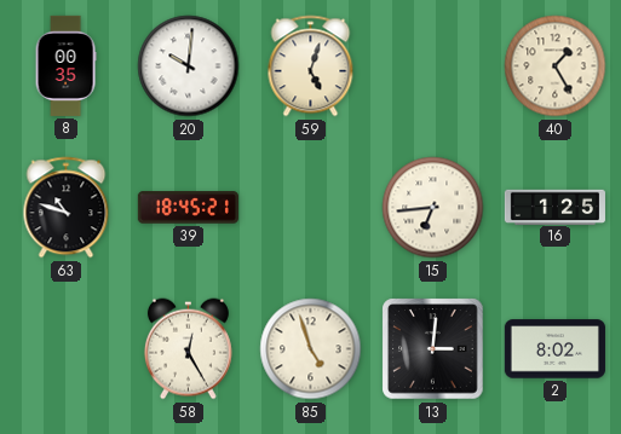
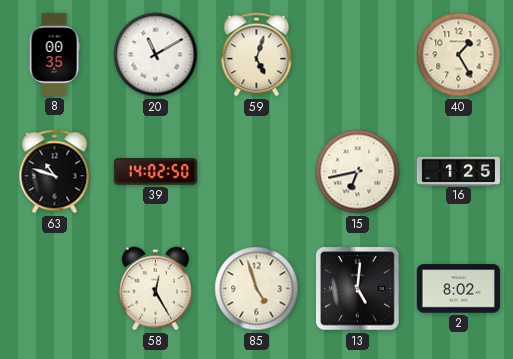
20: 10:01 -> 11:10
39: 18:45 -> 14:02
15: 6:44 -> 6:43
13: 3:01 -> 5:01
